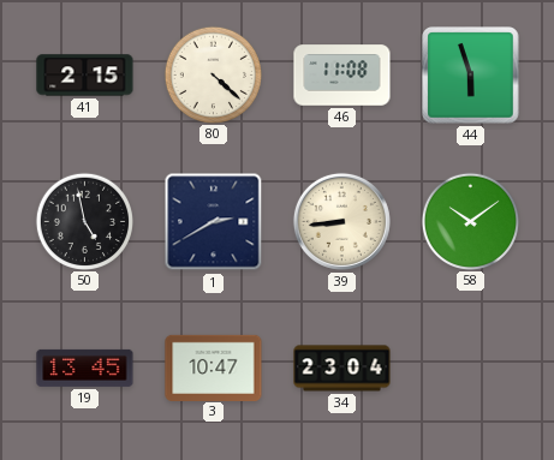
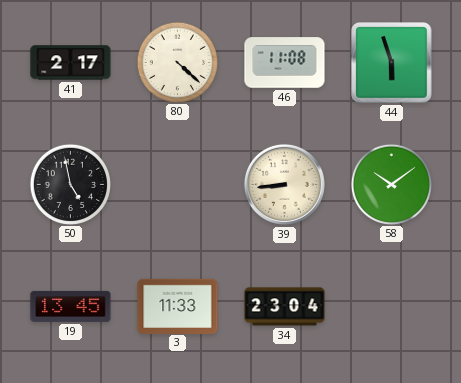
41: 2:15 -> 2:17
1: 2:40 -> none
3: 10:47 -> 11:33
